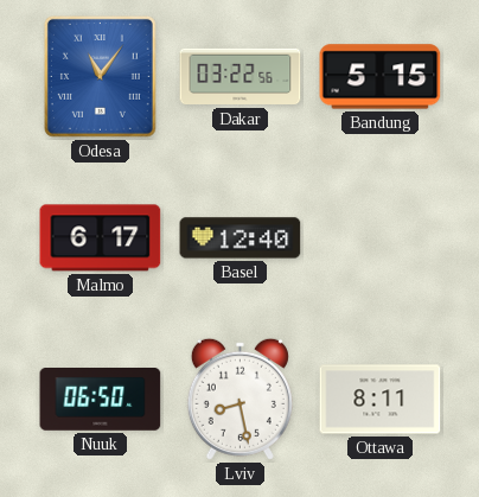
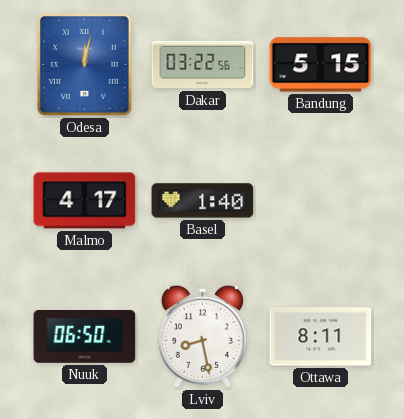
Odesa: 11:06 -> 12:02
Malmo: 6:17 -> 4:17
Basel: 12:40 -> 1:40
